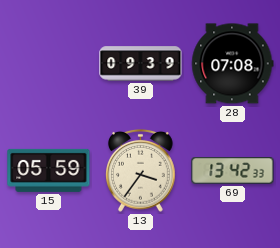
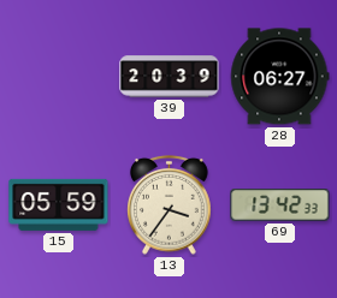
39: 09:39 -> 20:39
28: 07:08 -> 06:27
